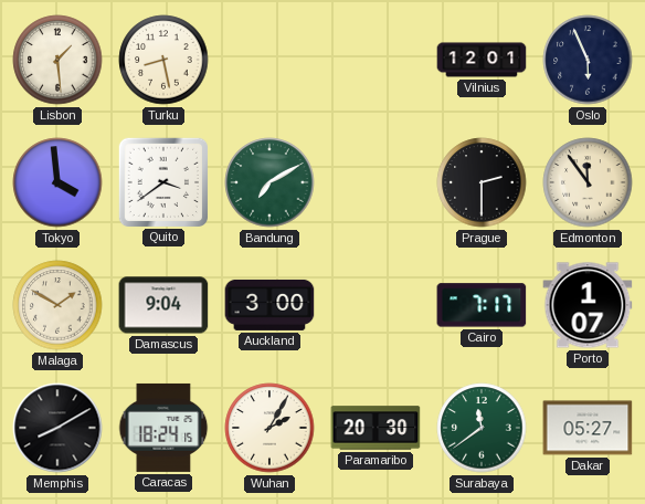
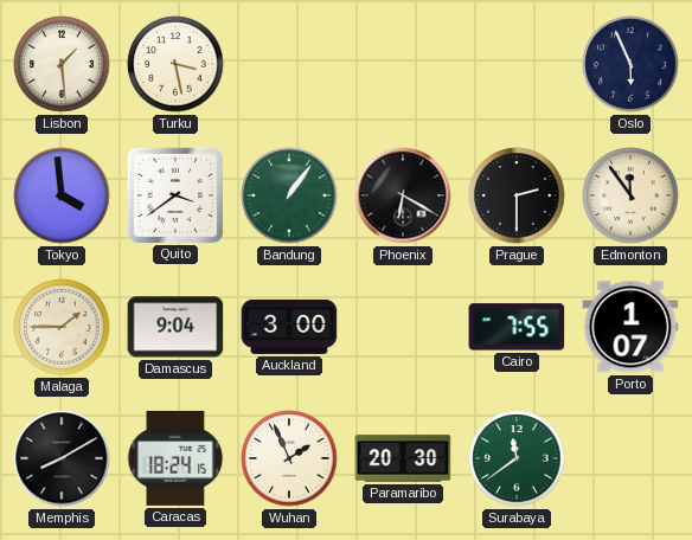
Turku: 8:28 -> 3:28
Vilnius: 12:01 -> none
Bandung: 7:10 -> 1:06
Phoenix: none -> 6:20
Malaga: 1:50 -> 1:45
Cairo: 7:17 -> 7:55
Wuhan: 2:05 -> 1:56
Dakar: 05:27 -> none
